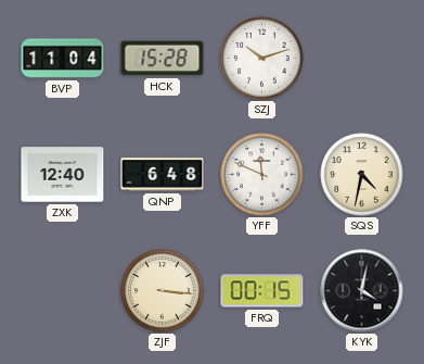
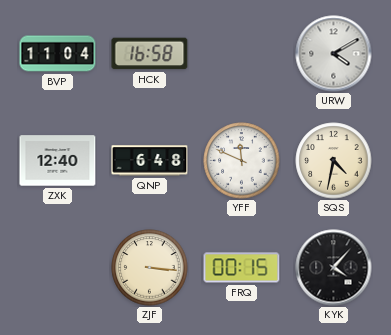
HCK: 15:28 -> 16:58
SZJ: 10:12 -> none
URW: none -> 4:10
KYK: 4:02 -> 4:07
